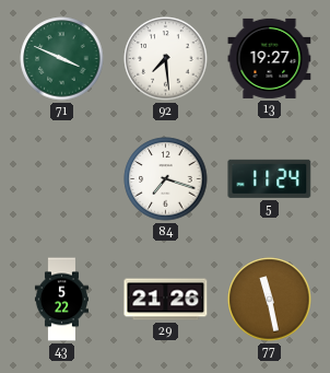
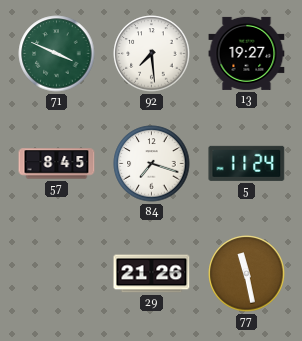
57: none -> 8:45
43: 5:22 -> none
